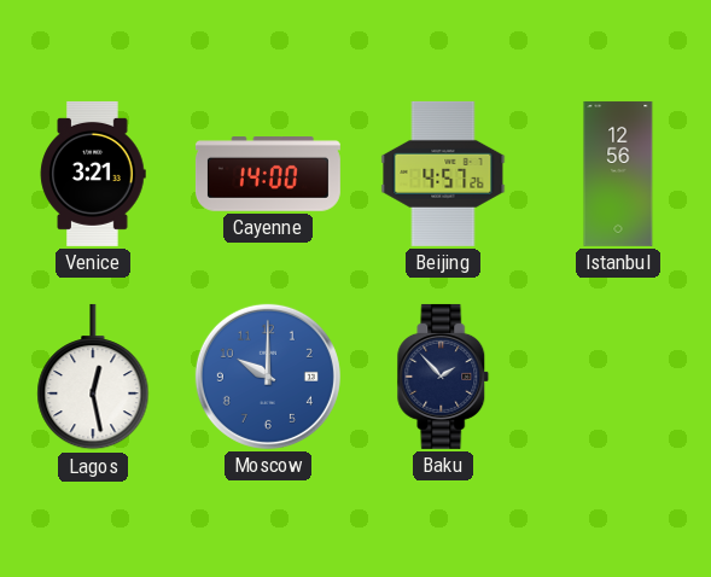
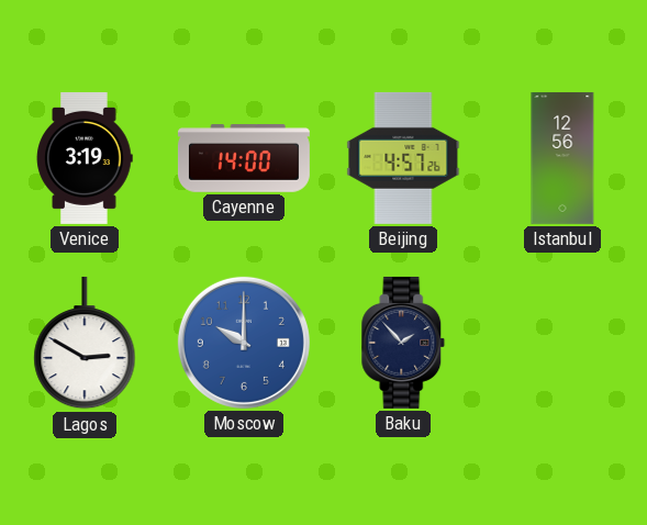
Venice: 3:21 -> 3:19
Lagos: 12:28 -> 2:50
